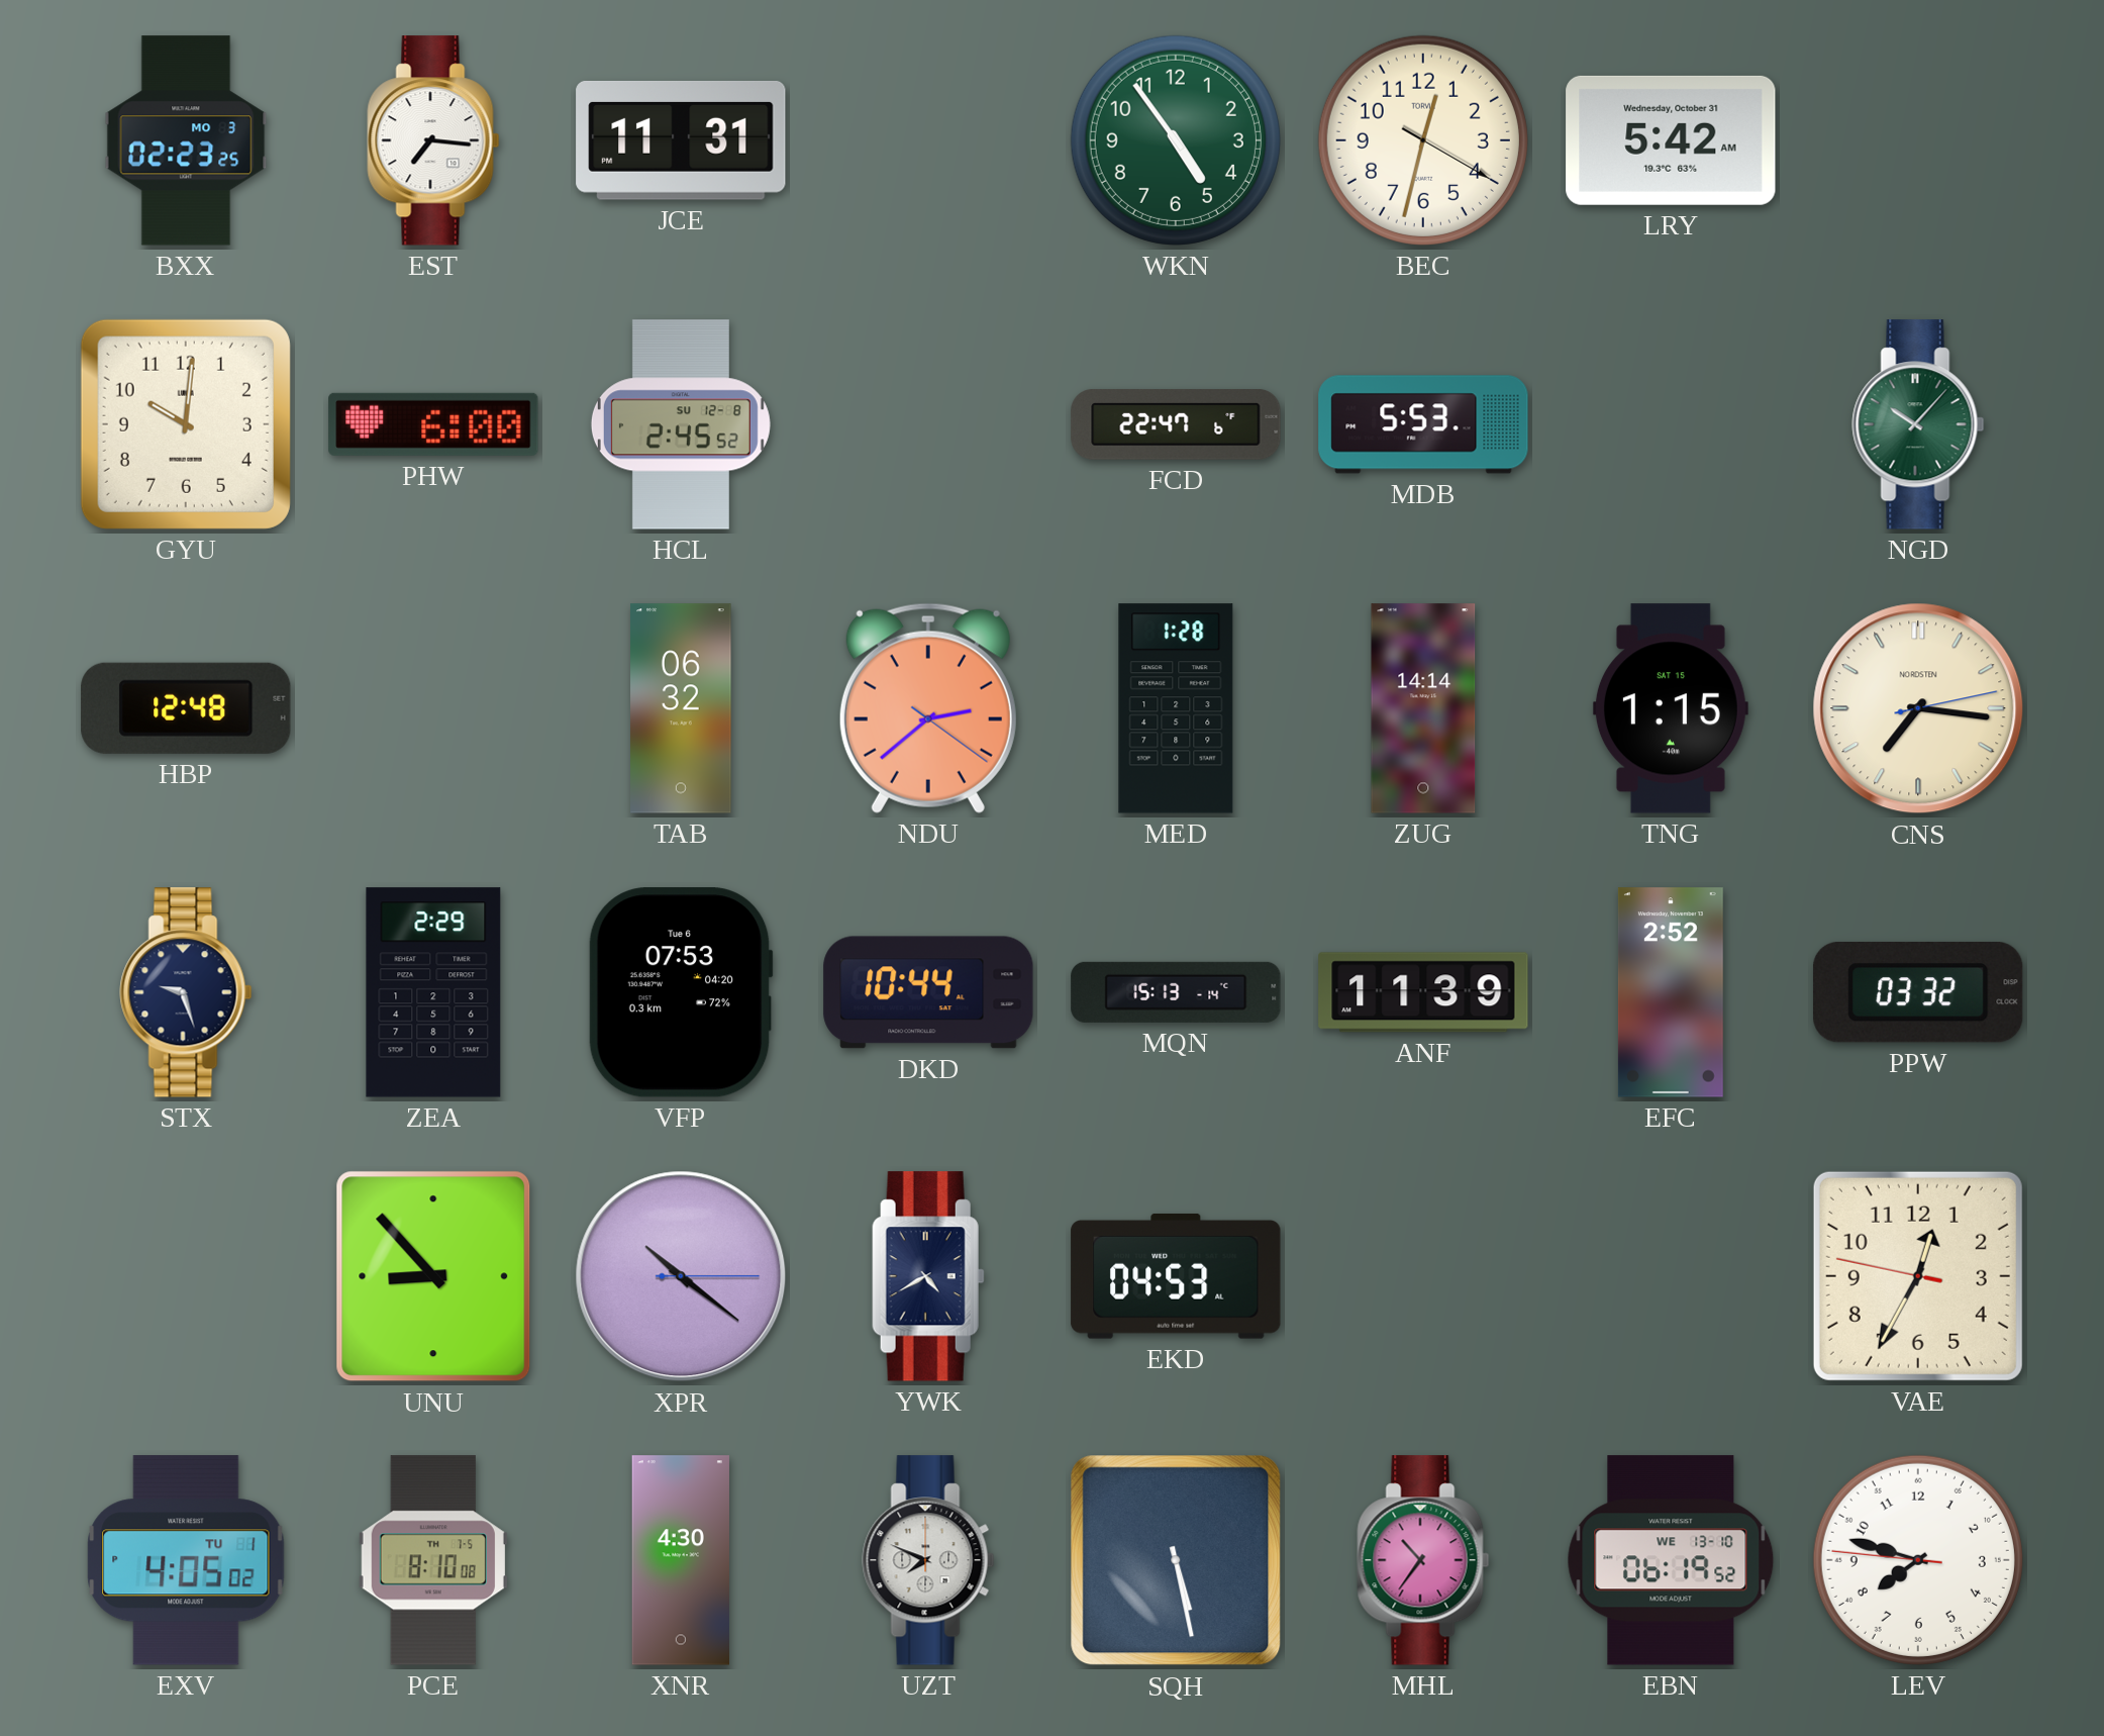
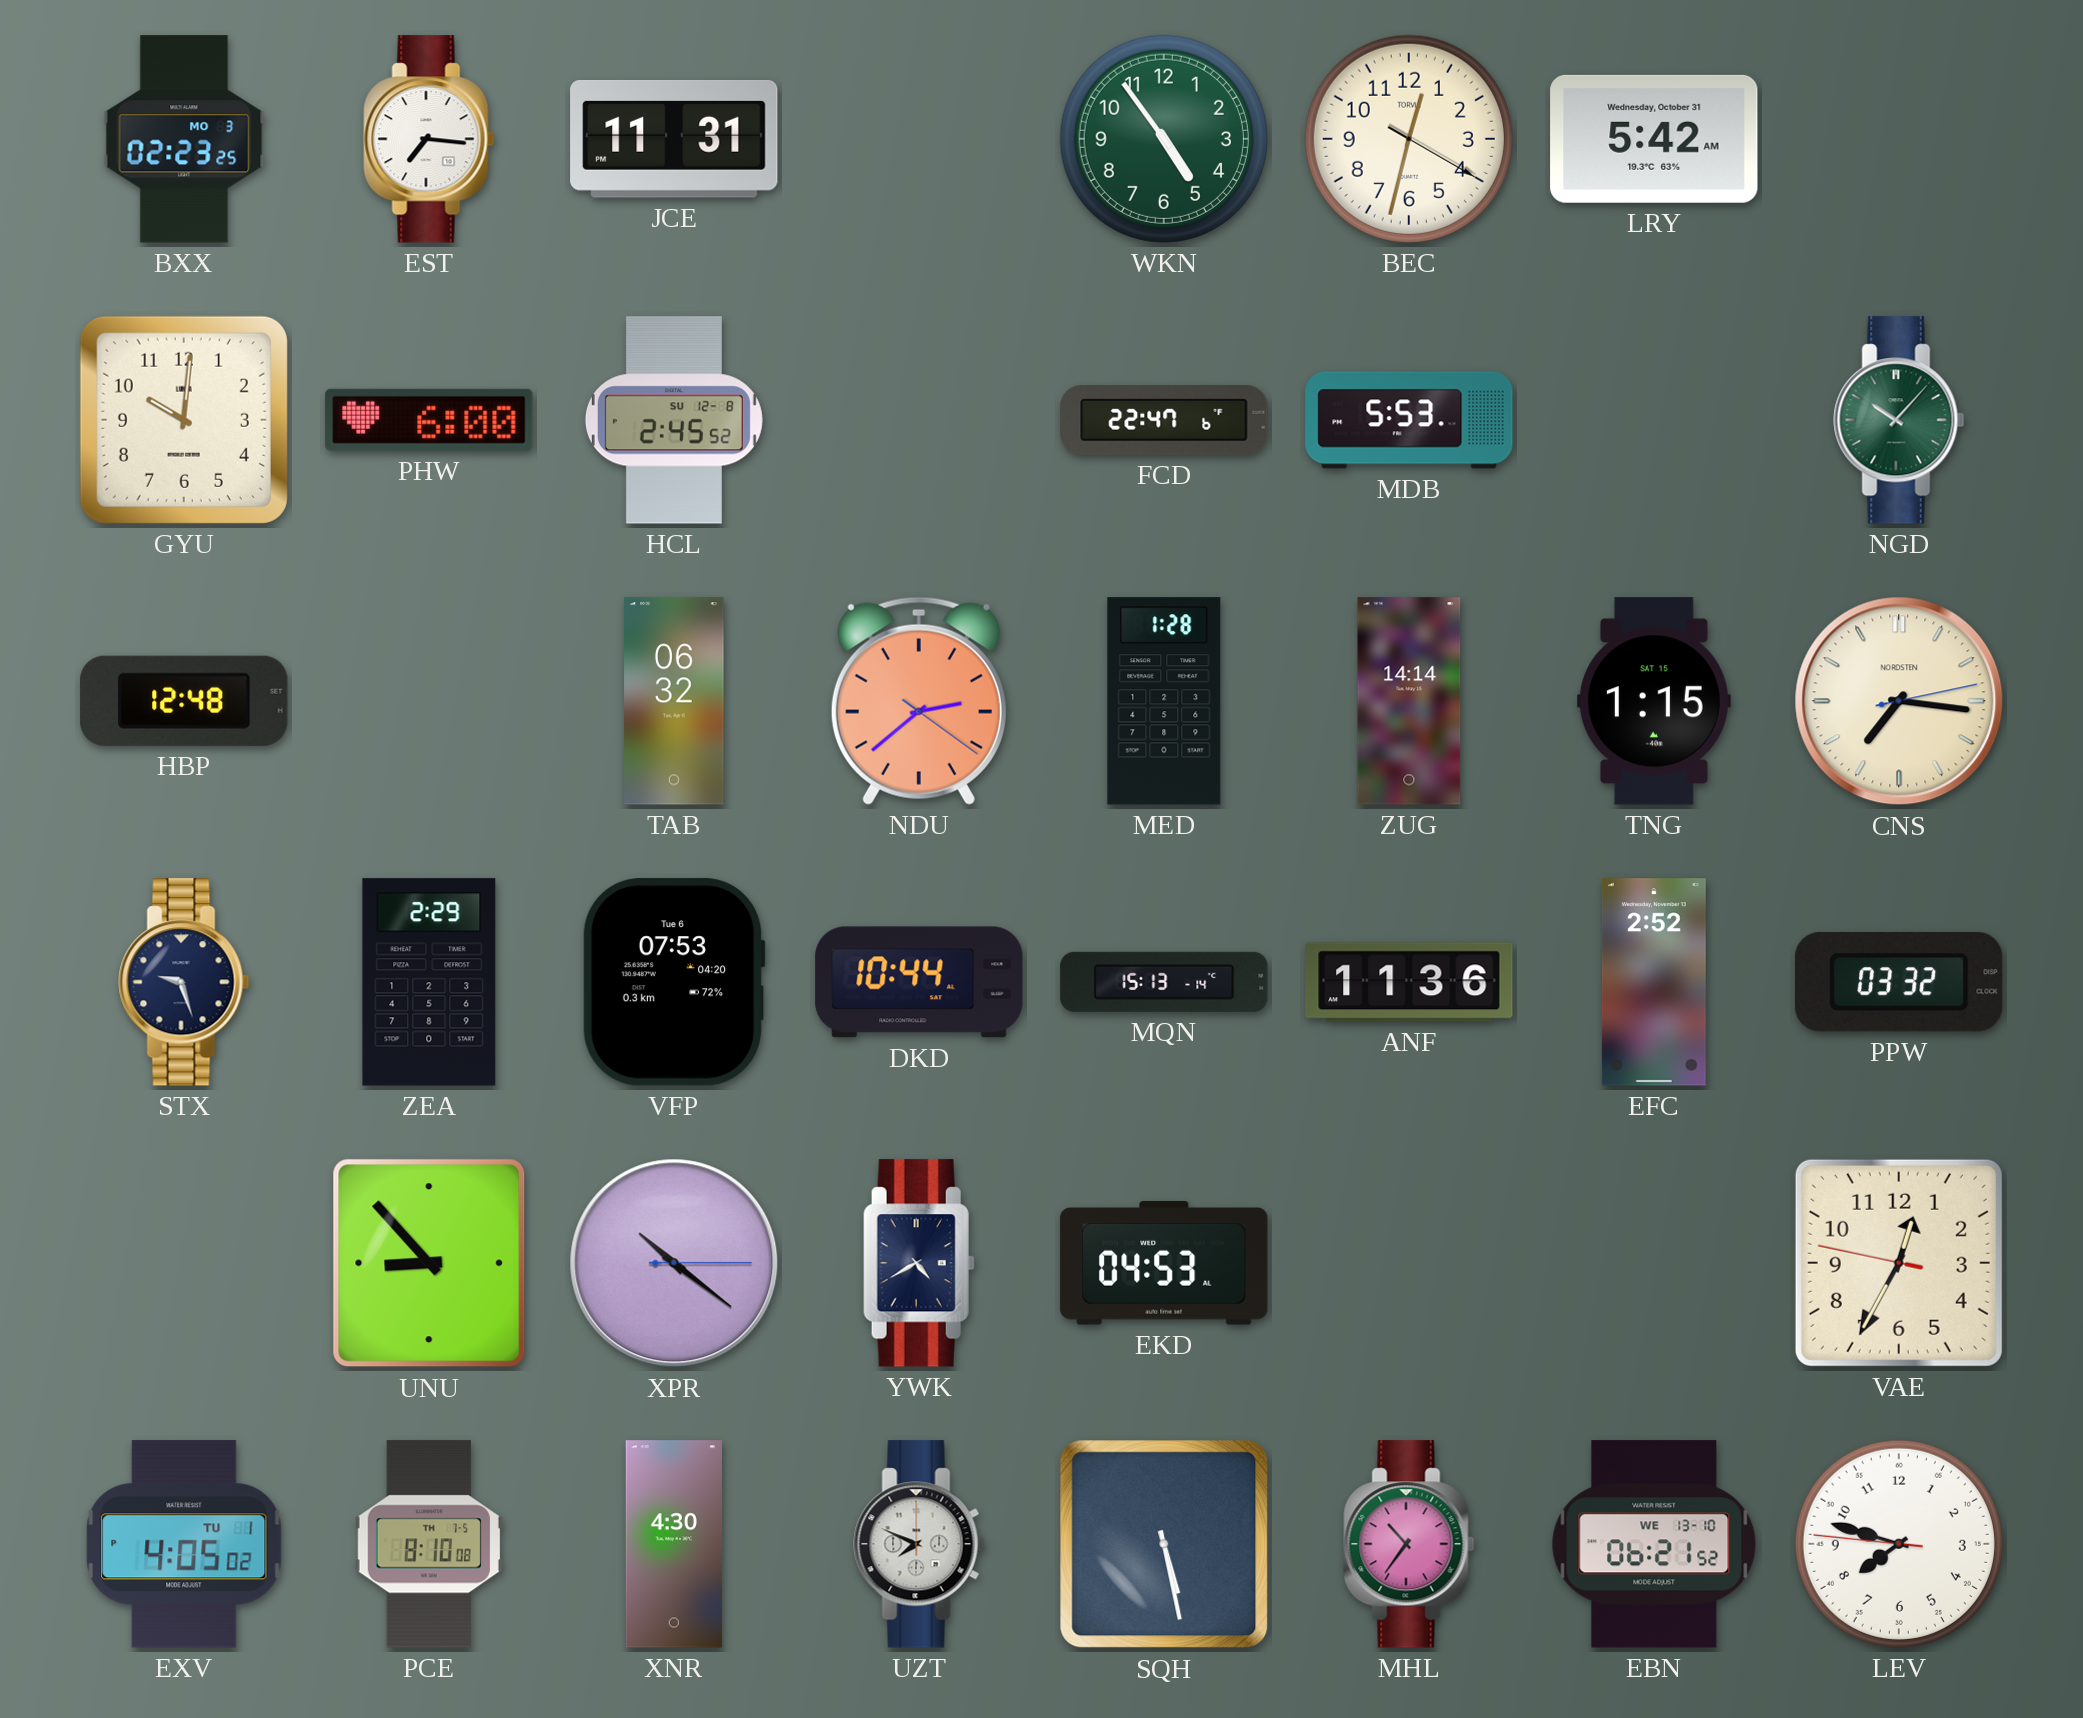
ANF: 11:39 -> 11:36
EBN: 06:19 -> 06:21
